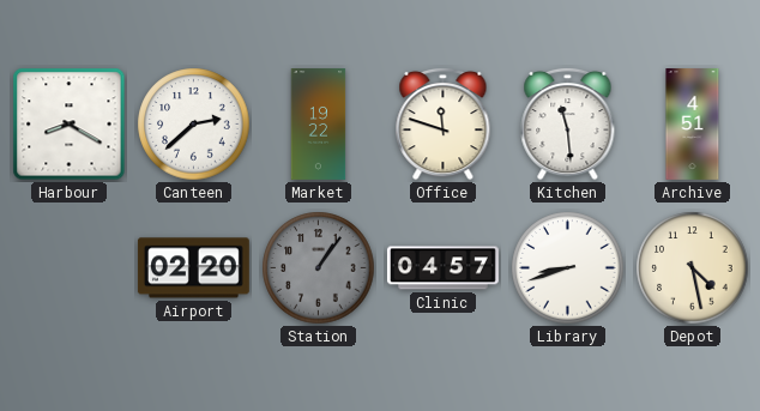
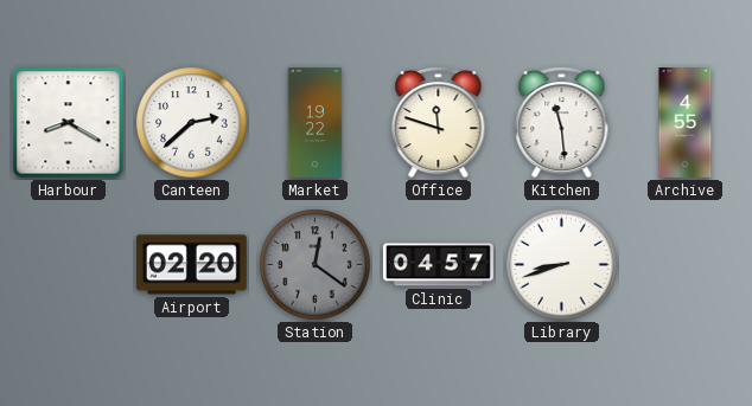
Archive: 4:51 -> 4:55
Station: 1:06 -> 12:21
Depot: 4:28 -> none
